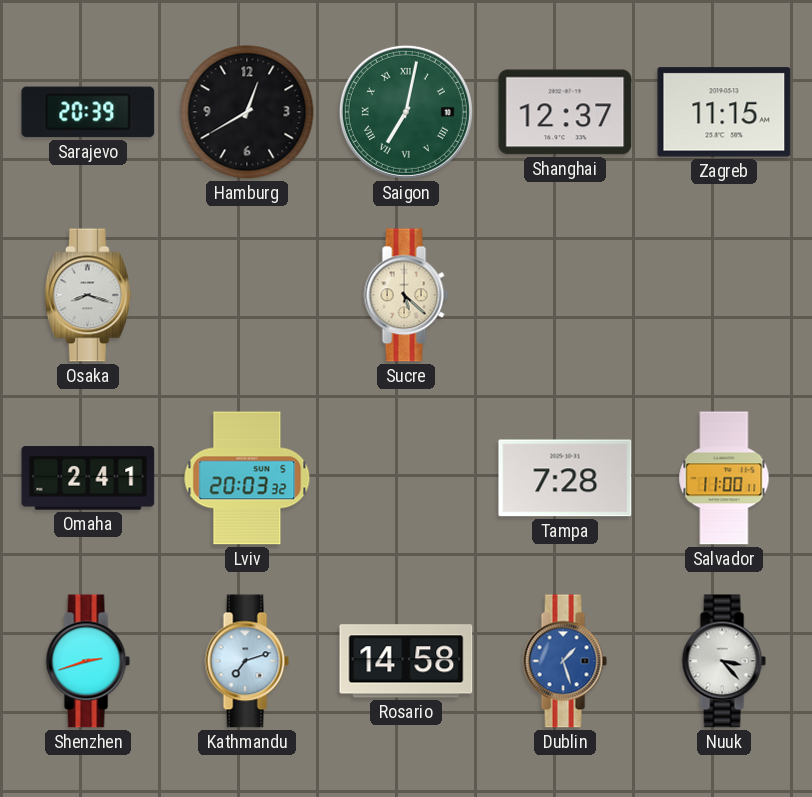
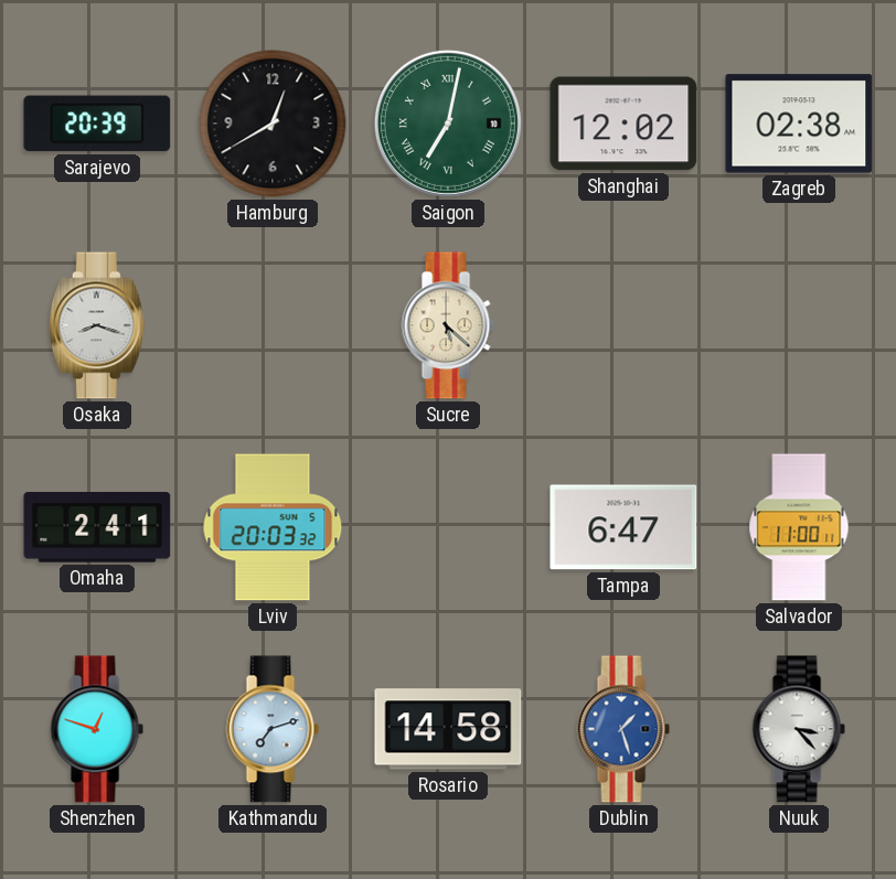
Shanghai: 12:37 -> 12:02
Zagreb: 11:15 -> 02:38
Tampa: 7:28 -> 6:47
Shenzhen: 2:42 -> 12:48
